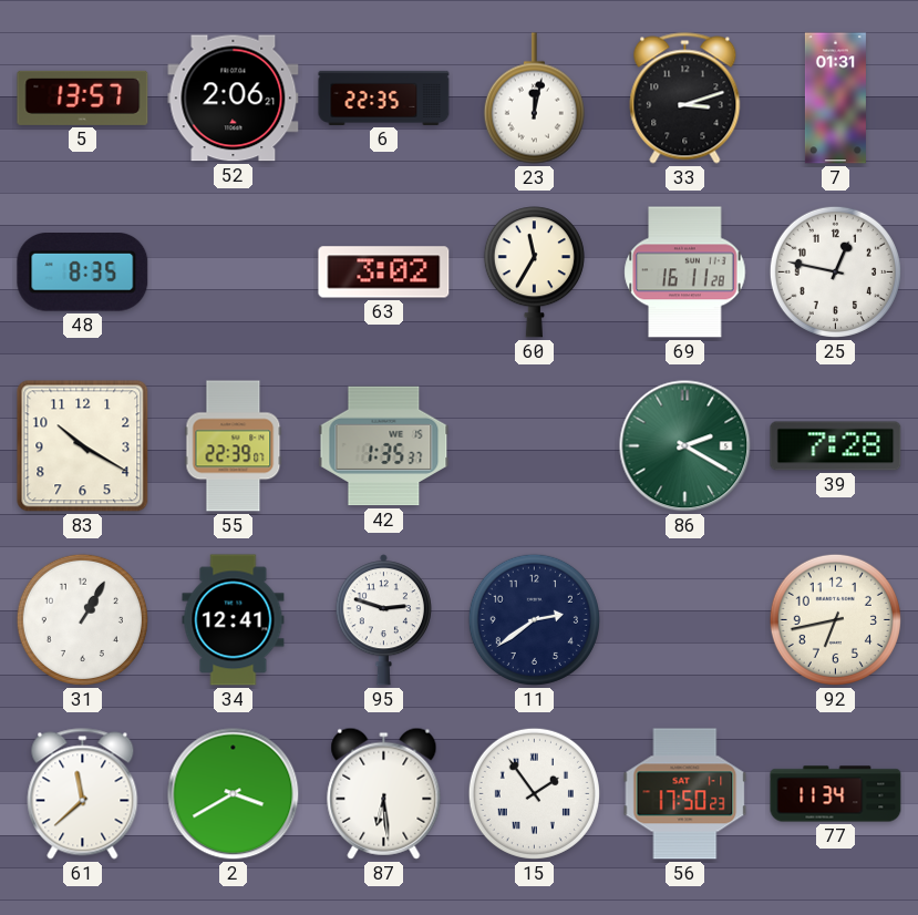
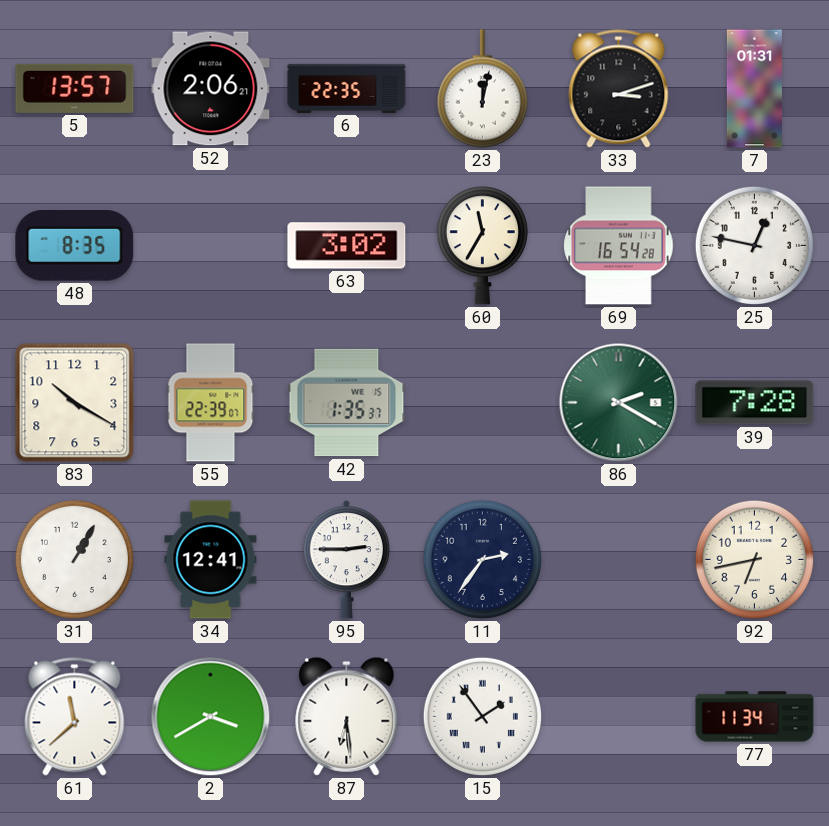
69: 16:11 -> 16:54
95: 2:48 -> 2:45
11: 2:39 -> 2:36
56: 17:50 -> none
